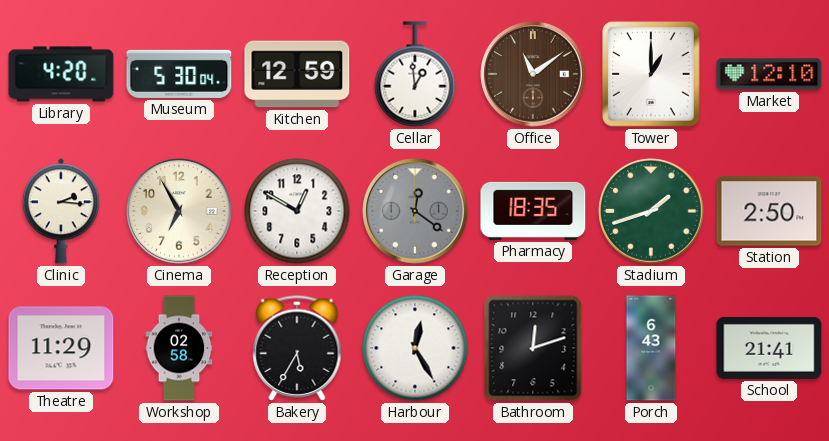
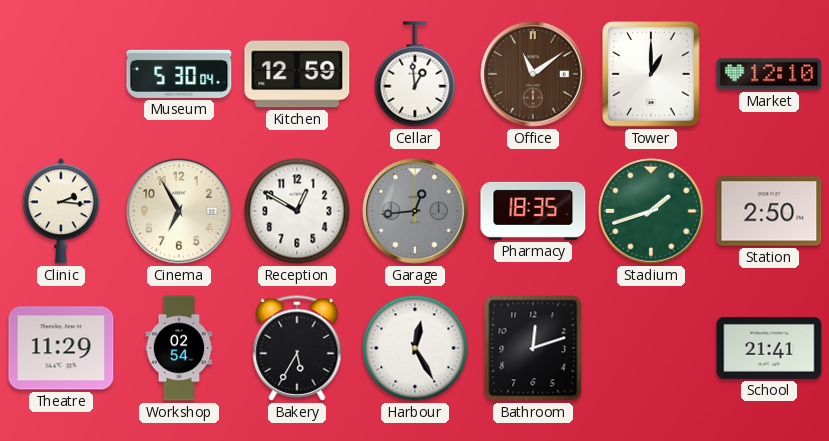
Library: 4:20 -> none
Garage: 12:21 -> 12:44
Workshop: 02:58 -> 02:54
Porch: 6:43 -> none
